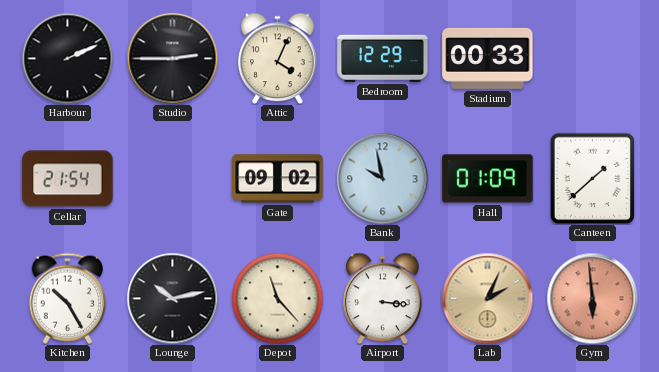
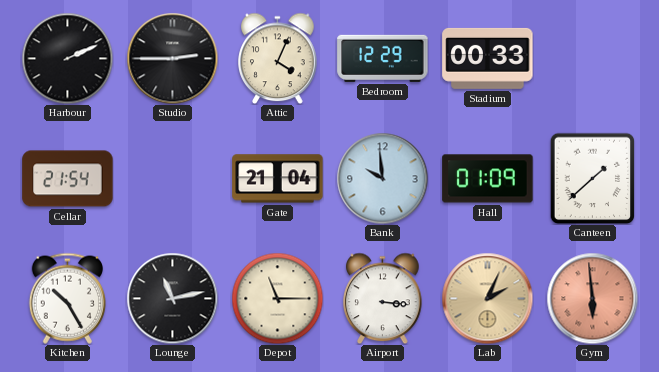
Gate: 09:02 -> 21:04
Bank: 9:58 -> 9:59
Lounge: 10:13 -> 11:13
Depot: 11:23 -> 11:15
